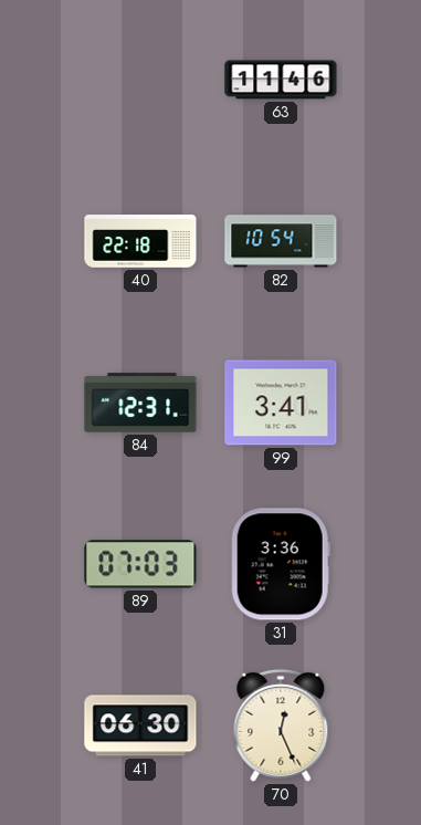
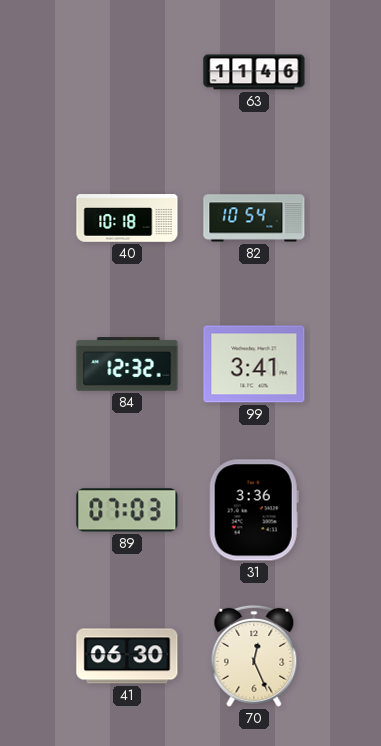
40: 22:18 -> 10:18
84: 12:31 -> 12:32
